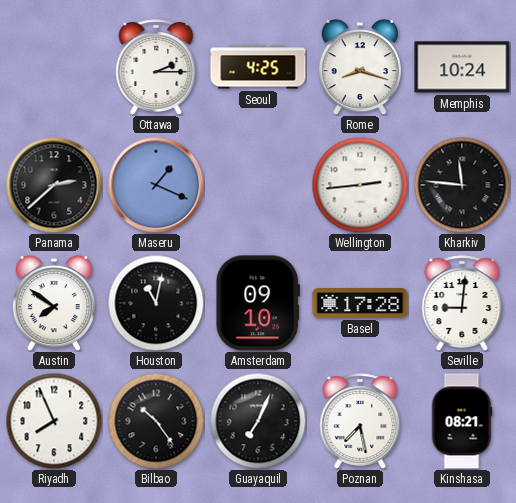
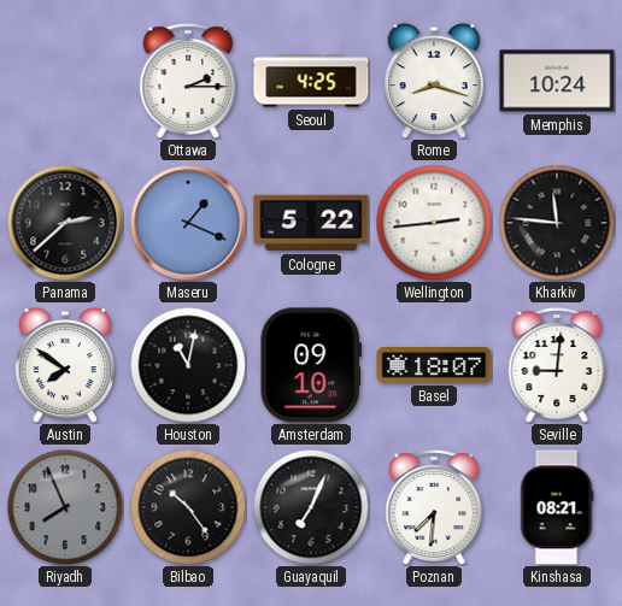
Cologne: none -> 5:22
Basel: 17:28 -> 18:07
Riyadh dial: white -> grey
Poznan: 7:28 -> 7:31
